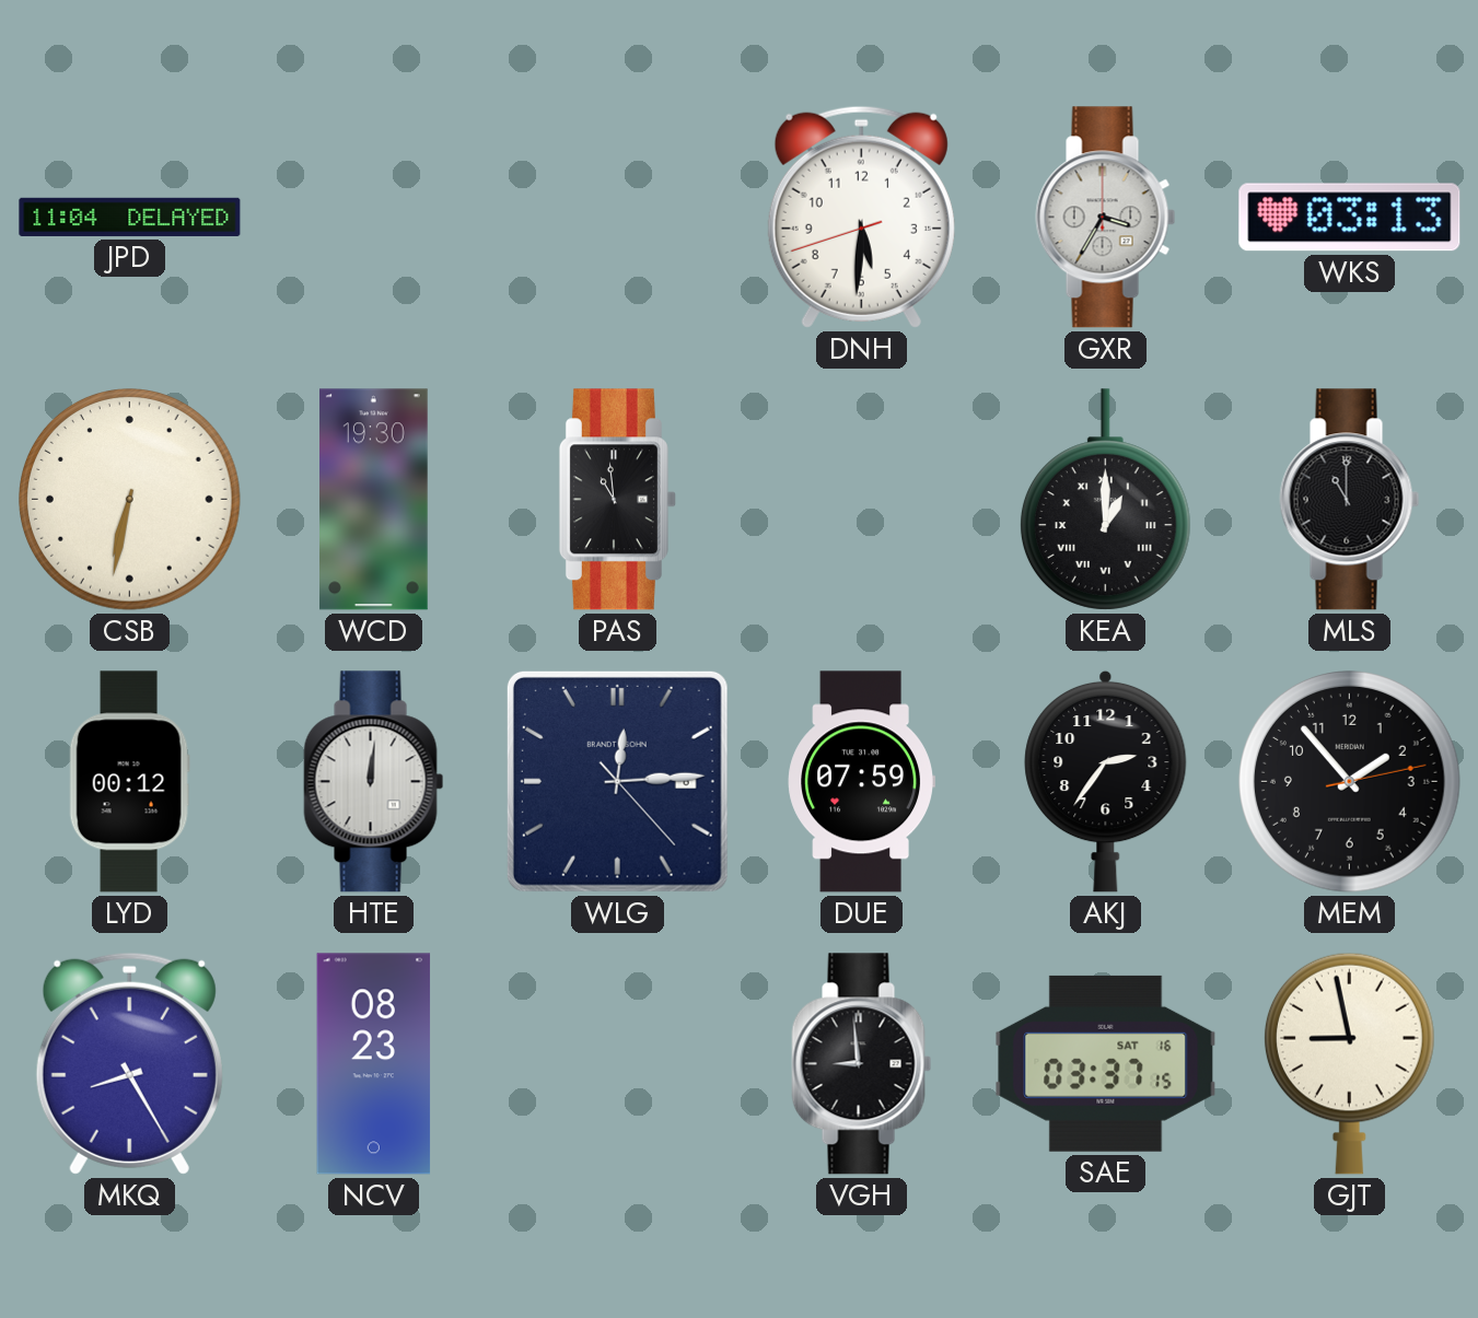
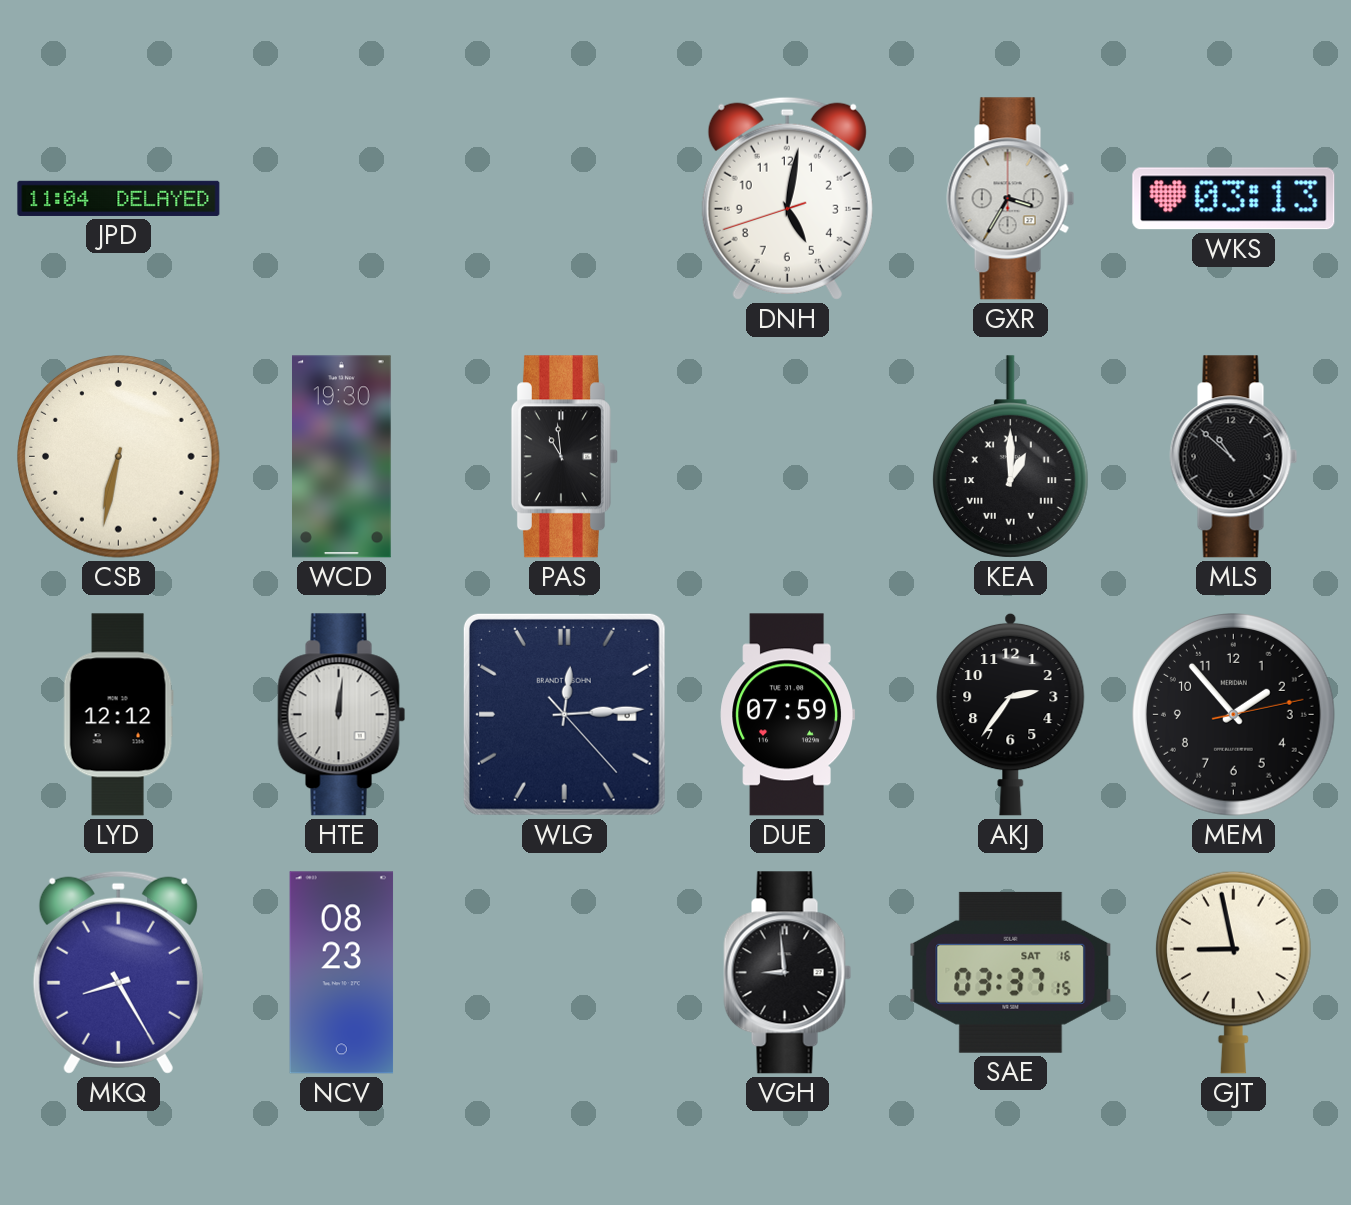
DNH: 5:30 -> 5:01
MLS: 11:00 -> 10:52
LYD: 00:12 -> 12:12
